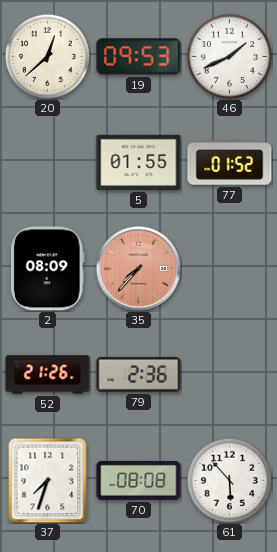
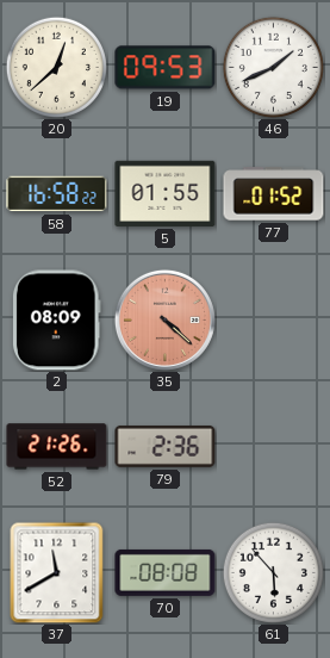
58: none -> 16:58
35: 7:37 -> 4:22
37: 7:33 -> 11:40
